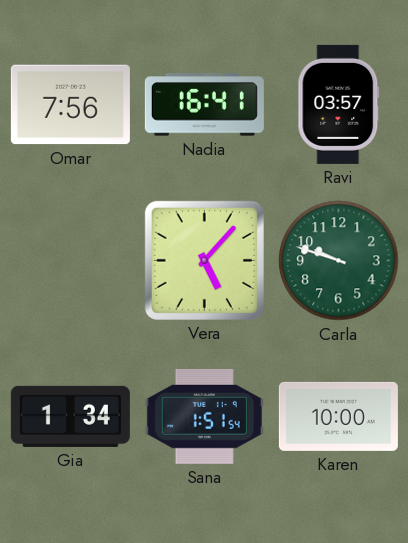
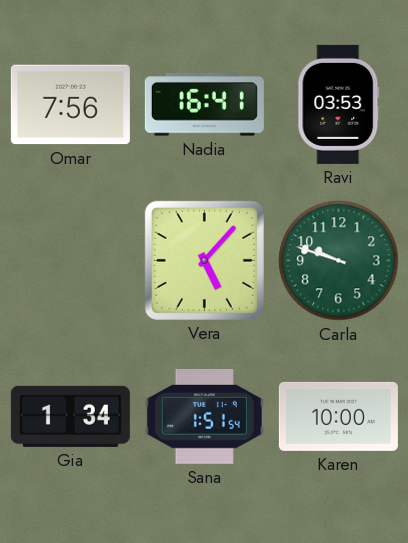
Ravi: 03:57 -> 03:53
